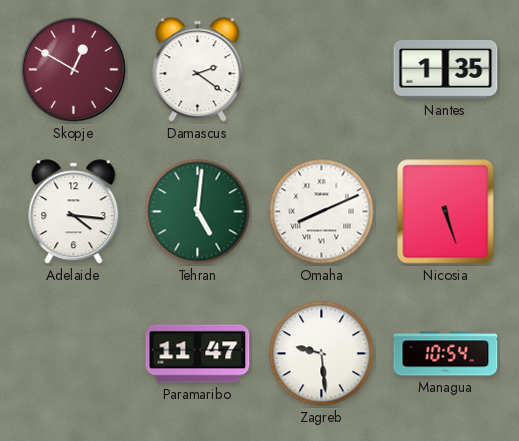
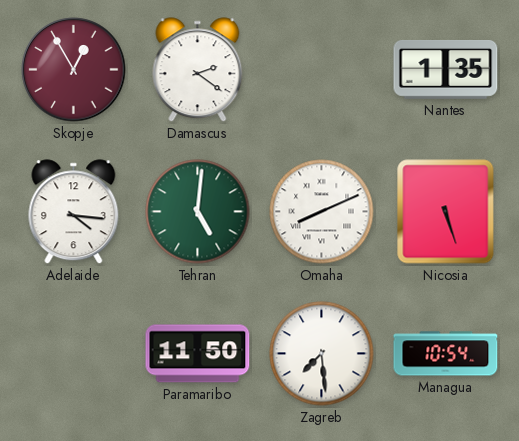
Skopje: 12:50 -> 12:55
Paramaribo: 11:47 -> 11:50
Zagreb: 9:29 -> 7:29
